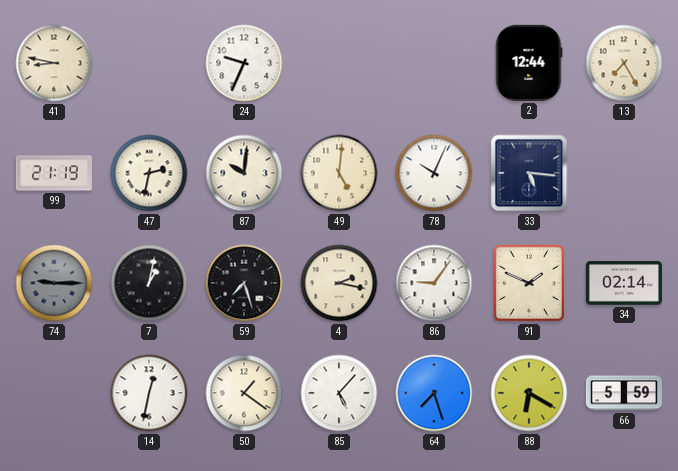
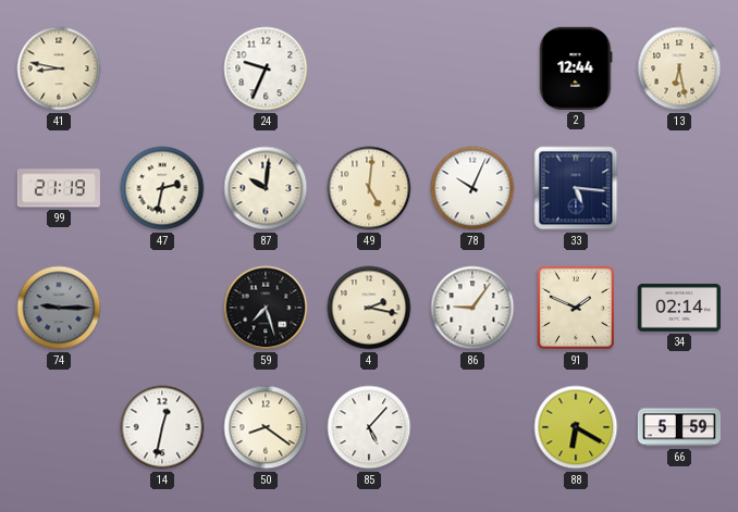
13: 7:25 -> 6:28
7: 1:02 -> none
50: 1:21 -> 8:21
64: 7:27 -> none
